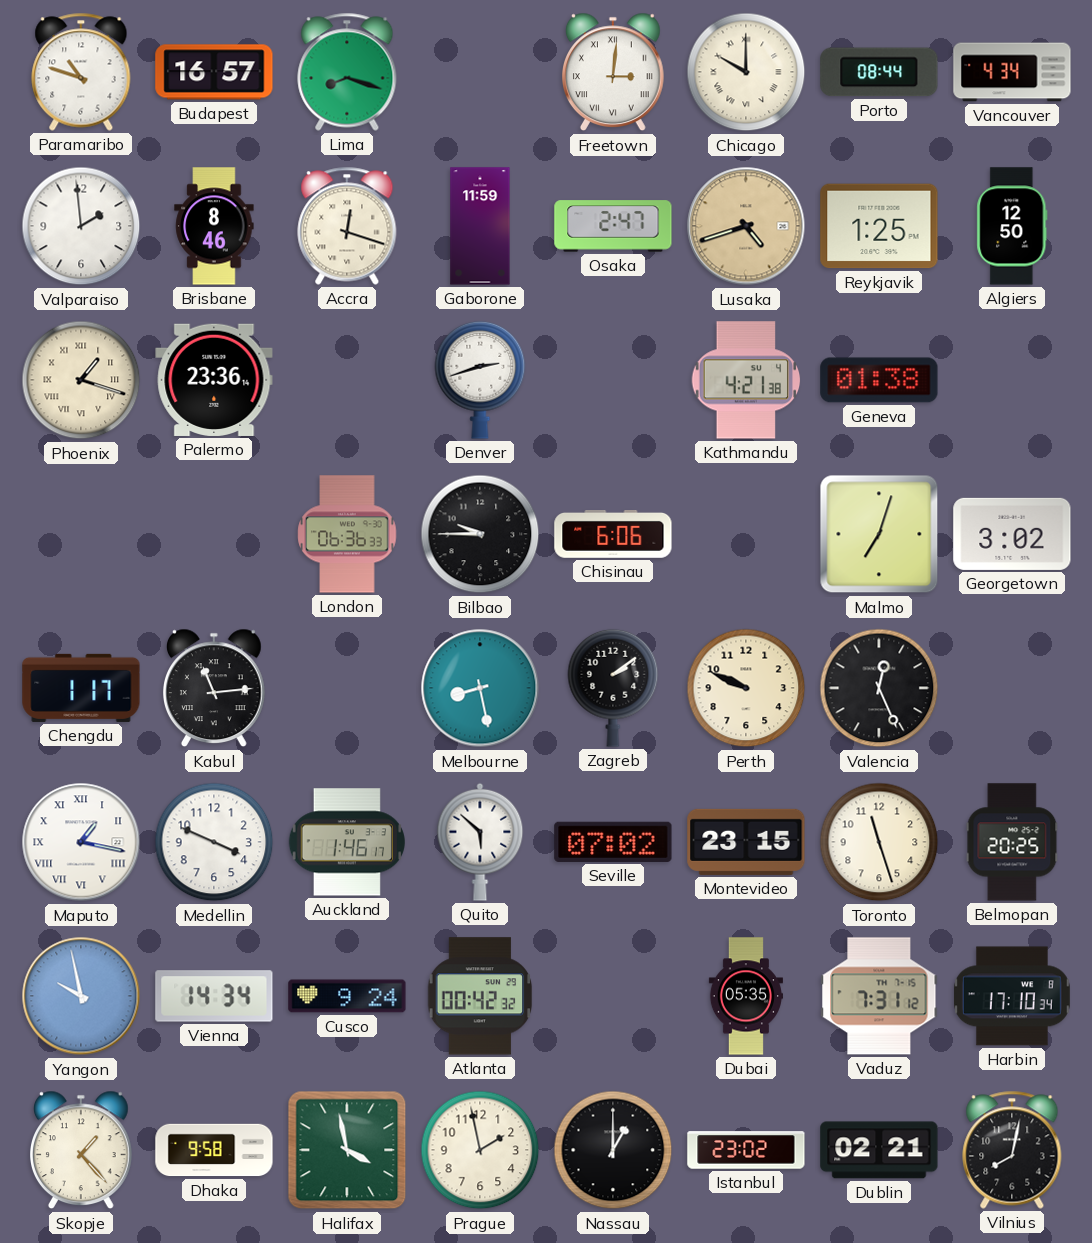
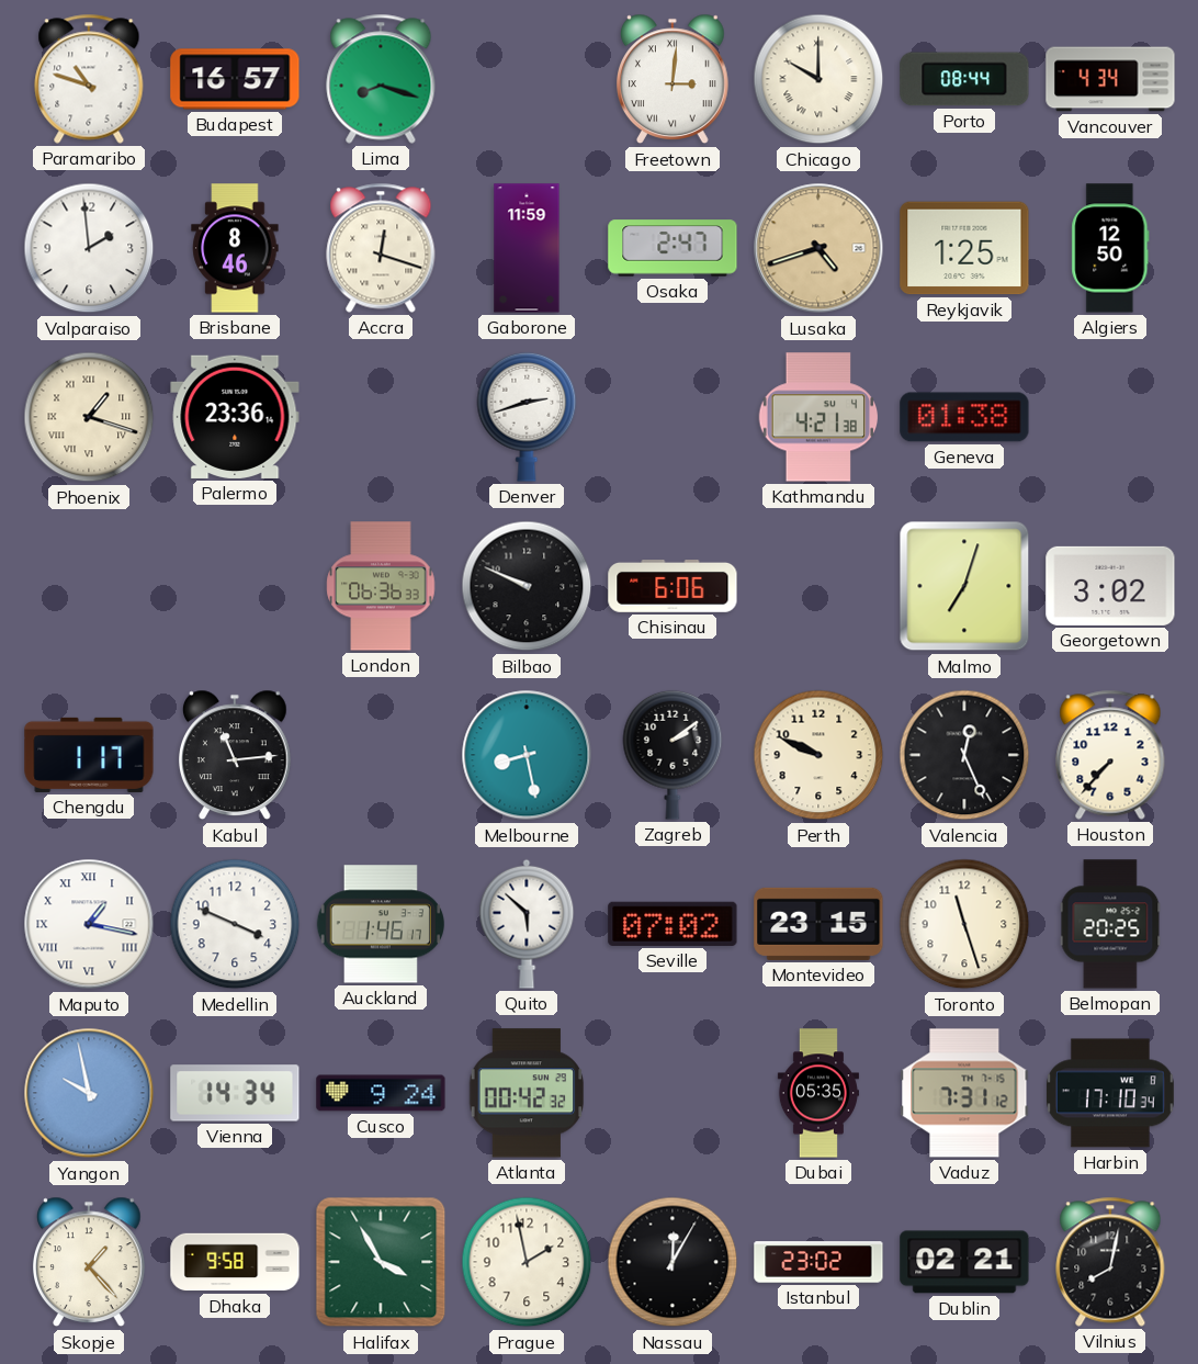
Bilbao: 9:45 -> 9:49
Houston: none -> 7:37
Halifax: 3:58 -> 3:55
Nassau: 1:00 -> 12:05
